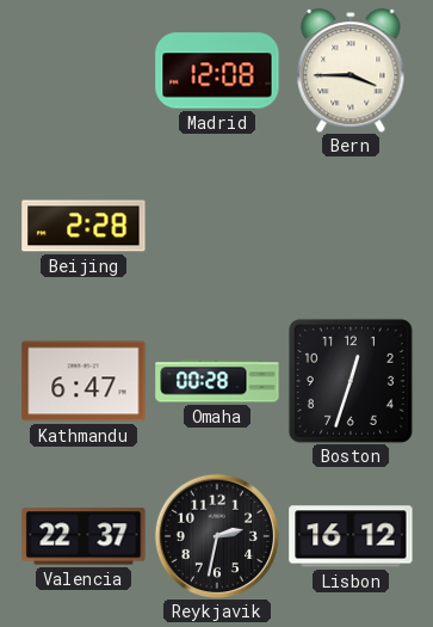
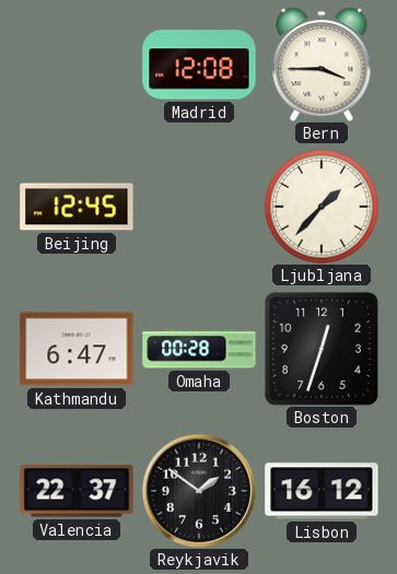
Beijing: 2:28 -> 12:45
Ljubljana: none -> 1:37
Reykjavik: 2:32 -> 1:51
